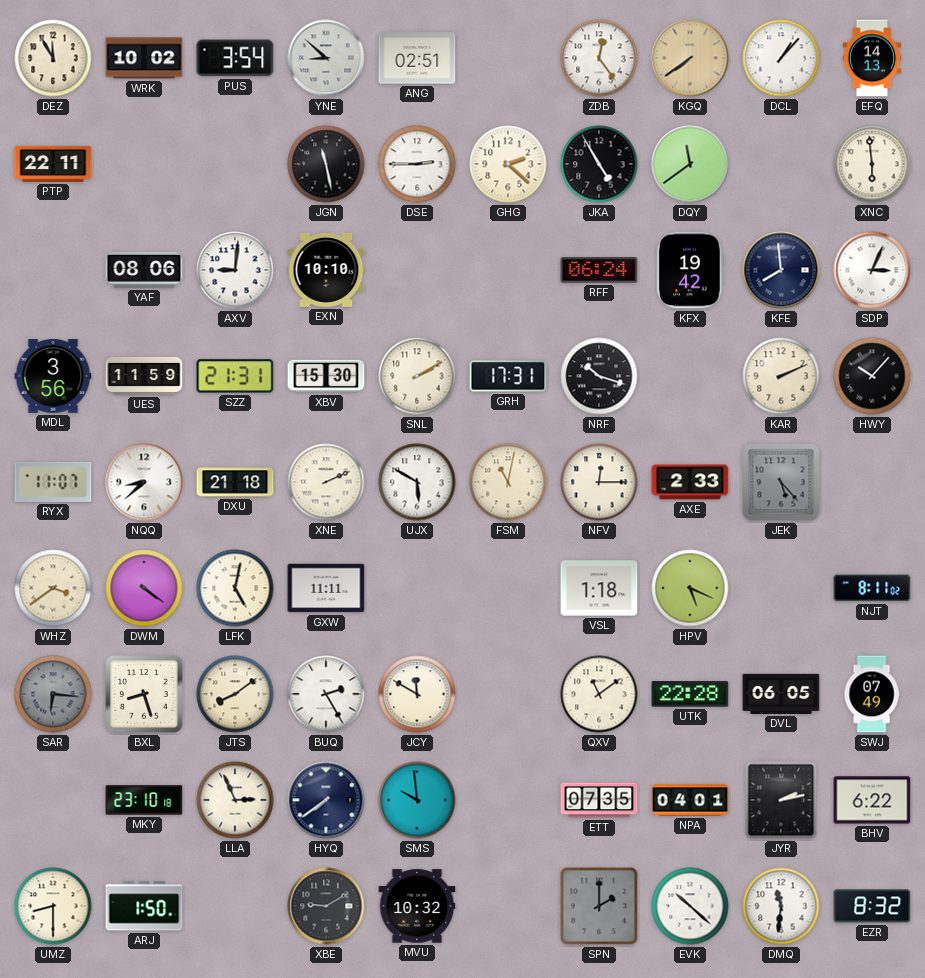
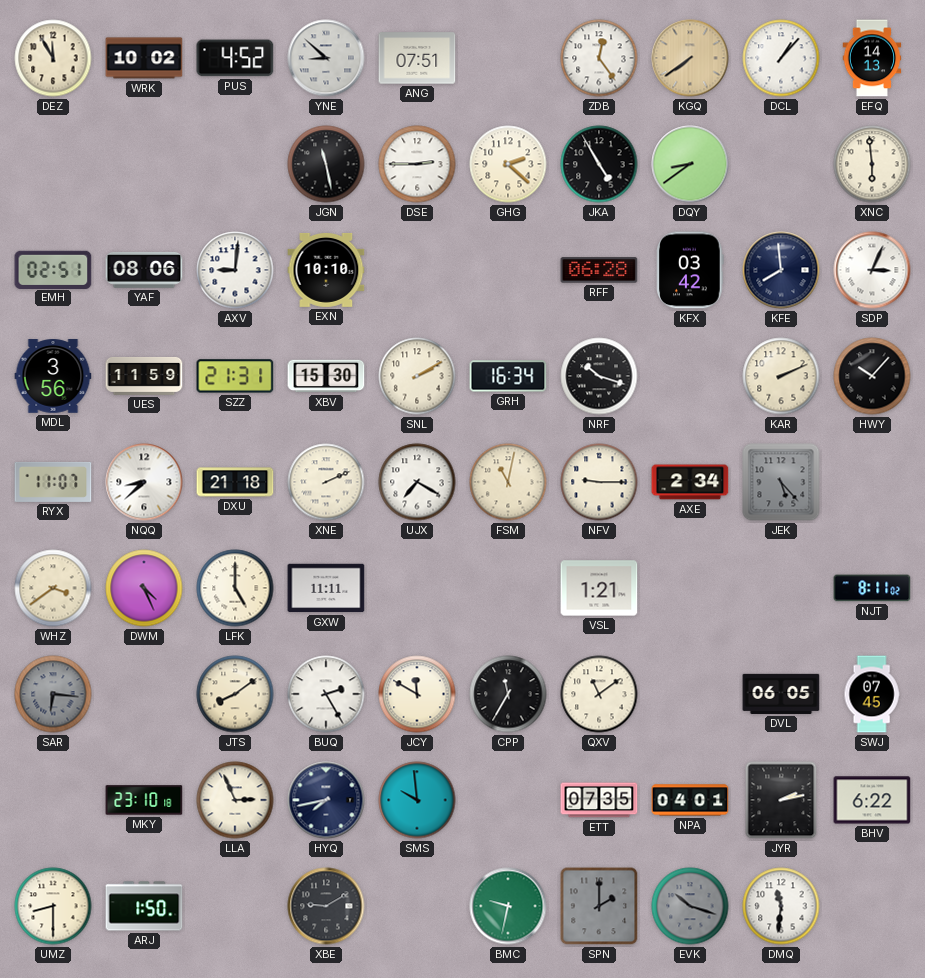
PUS: 3:54 -> 4:52
ANG: 02:51 -> 07:51
PTP: 22:11 -> none
DQY: 11:39 -> 8:39
EMH: none -> 02:51
RFF: 06:24 -> 06:28
KFX: 19:42 -> 03:42
GRH: 17:31 -> 16:34
UJX: 5:50 -> 7:20
NFV: 12:15 -> 9:15
AXE: 2:33 -> 2:34
DWM: 4:21 -> 4:26
LFK: 5:02 -> 5:00
VSL: 1:18 -> 1:21
HPV: 5:19 -> none
BXL: 8:27 -> none
CPP: none -> 11:35
UTK: 22:28 -> none
SWJ: 07:49 -> 07:45
HYQ: 7:39 -> 7:43
MVU: 10:32 -> none
BMC: none -> 9:32
EVK: 10:22 -> 10:18
EVK dial: white -> grey
EZR: 8:32 -> none
